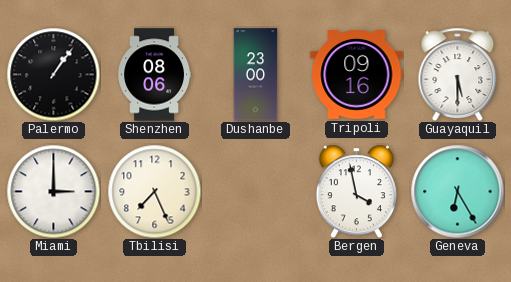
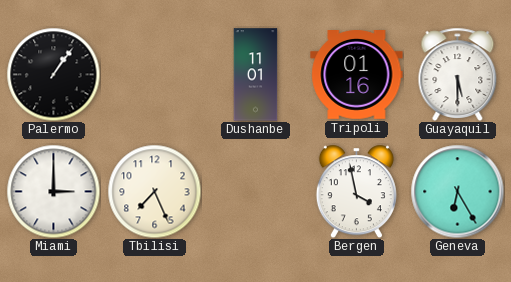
Shenzhen: 08:06 -> none
Dushanbe: 23:00 -> 11:01
Tripoli: 09:16 -> 01:16
